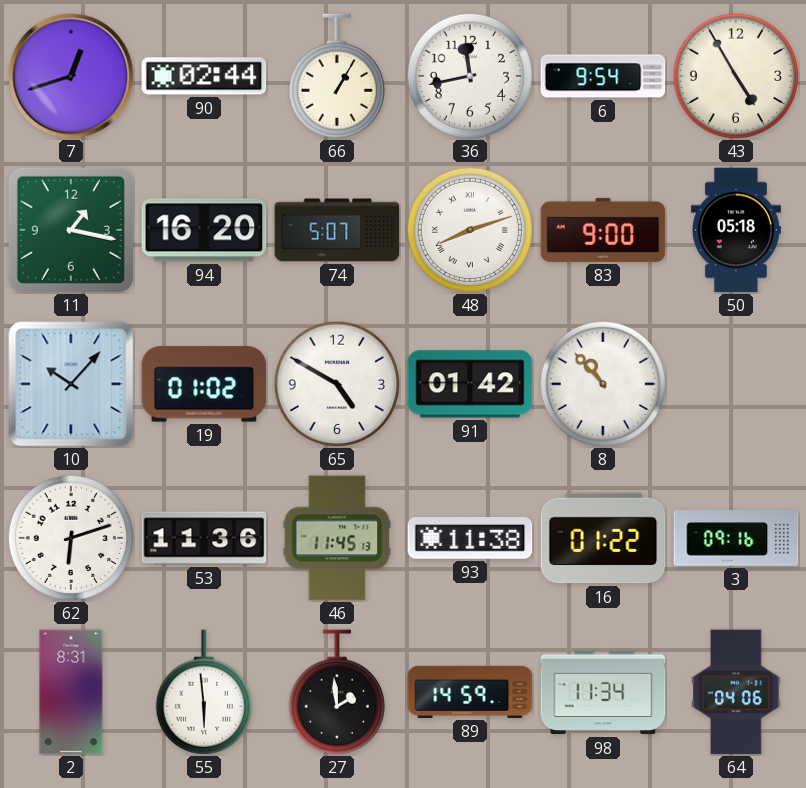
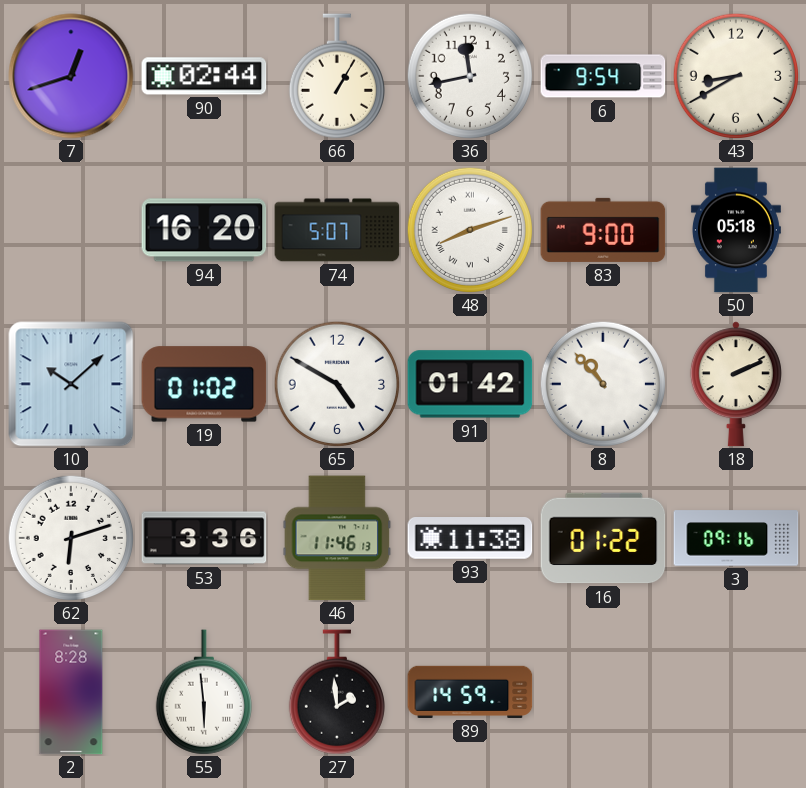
43: 4:55 -> 8:40
11: 1:17 -> none
10: 10:07 -> 10:08
18: none -> 2:11
53: 11:36 -> 3:36
46: 11:45 -> 11:46
2: 8:31 -> 8:28
98: 11:34 -> none
64: 04:06 -> none
